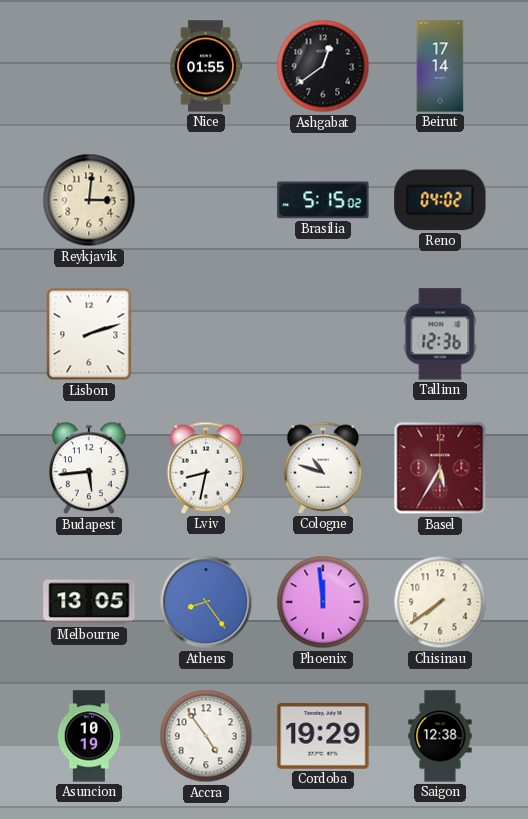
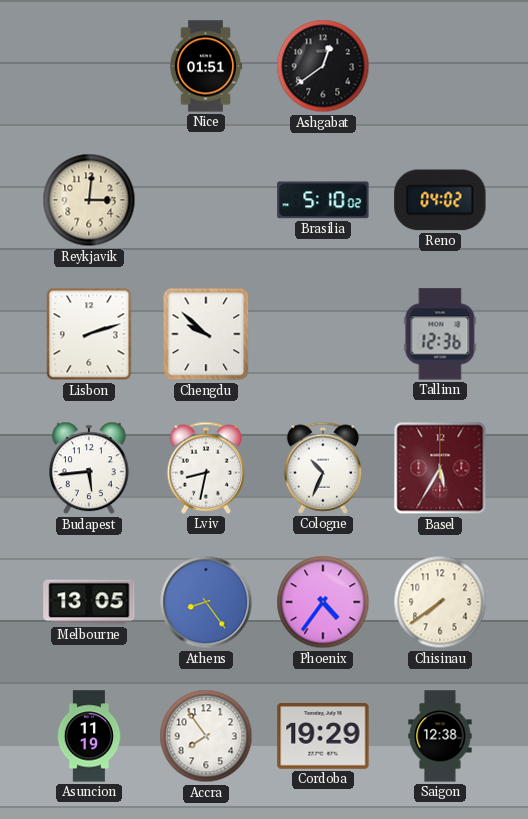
Nice: 01:55 -> 01:51
Beirut: 17:14 -> none
Brasilia: 5:15 -> 5:10
Chengdu: none -> 9:52
Cologne: 10:48 -> 10:34
Phoenix: 11:59 -> 4:36
Asuncion: 10:19 -> 11:19
Accra: 4:54 -> 7:54
